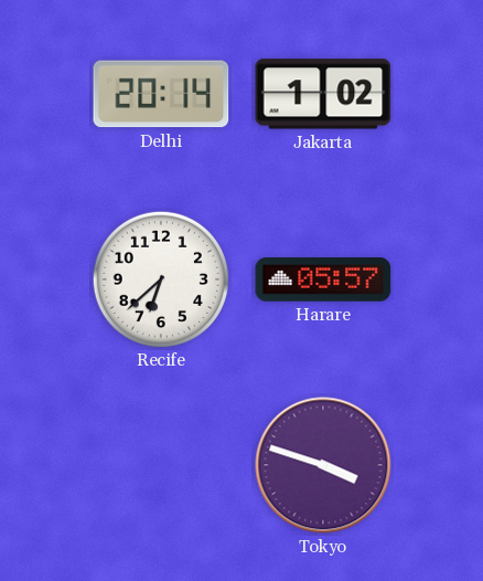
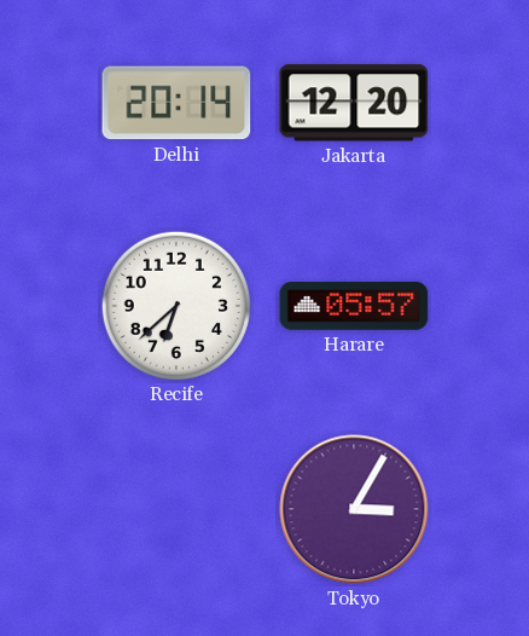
Jakarta: 1:02 -> 12:20
Tokyo: 3:48 -> 3:05
